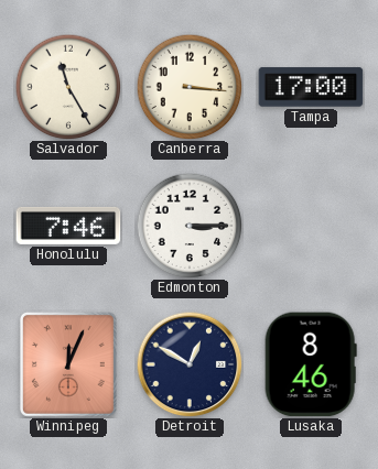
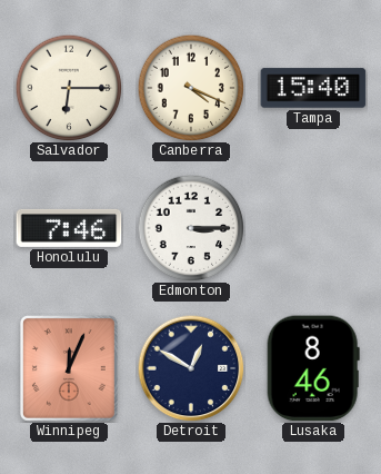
Salvador: 11:25 -> 6:15
Canberra: 3:16 -> 4:19
Tampa: 17:00 -> 15:40
